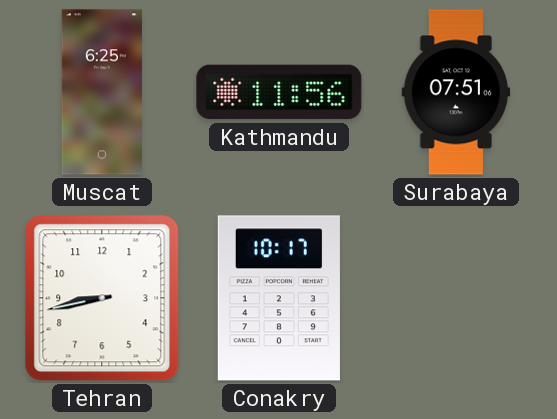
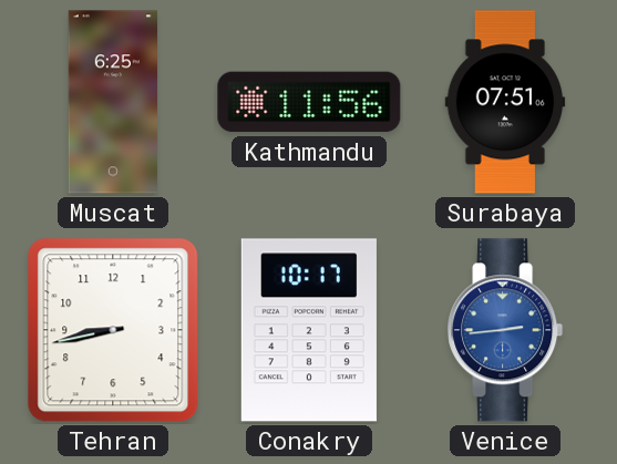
Venice: none -> 2:44
